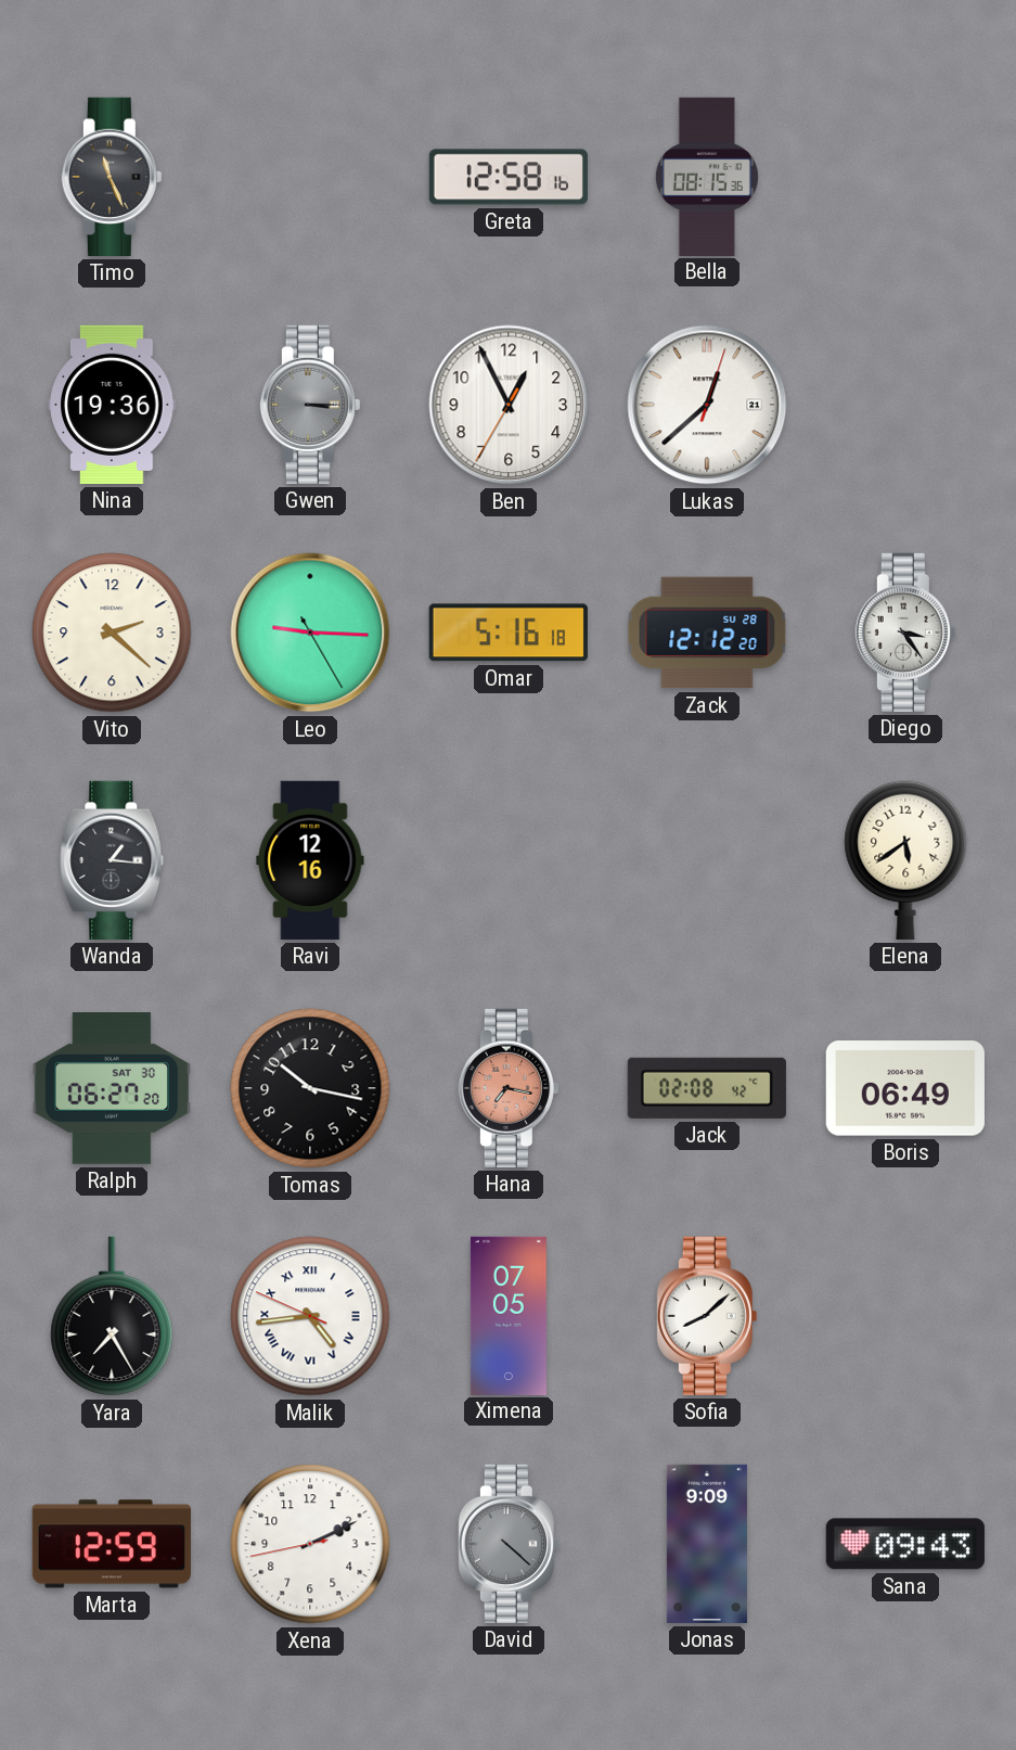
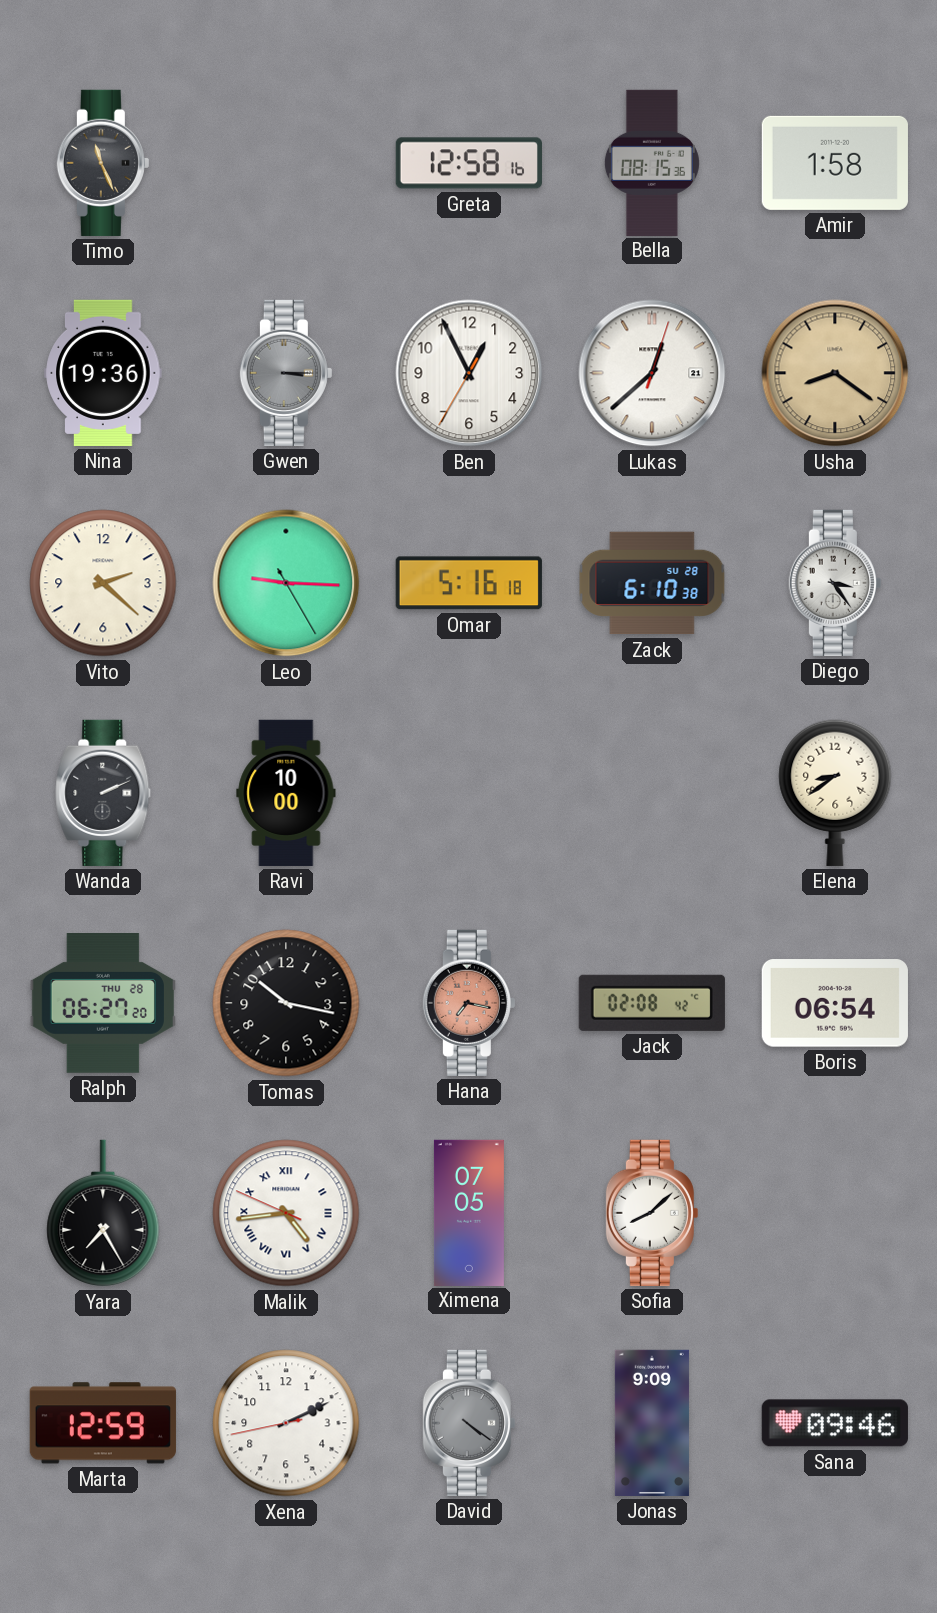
Amir: none -> 1:58
Usha: none -> 8:21
Zack: 12:12 -> 6:10
Wanda: 1:16 -> 2:11
Ravi: 12:16 -> 10:00
Elena: 5:39 -> 8:39
Ralph date: SAT 30 -> THU 28
Boris: 06:49 -> 06:54
David: 4:22 -> 4:21
Sana: 09:43 -> 09:46
